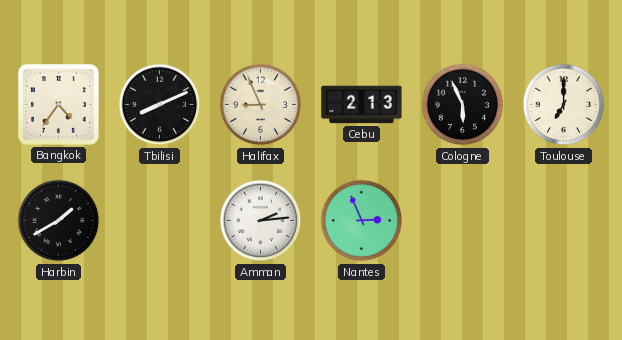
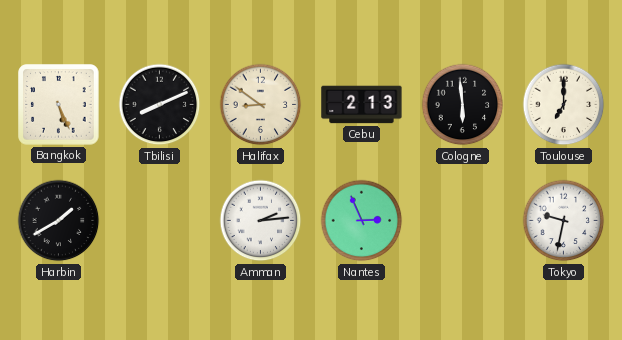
Bangkok: 4:36 -> 5:26
Halifax: 8:56 -> 8:51
Cologne: 5:56 -> 5:59
Tokyo: none -> 9:32
